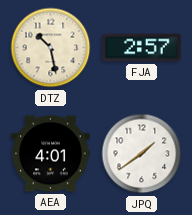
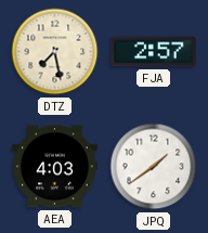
DTZ: 10:28 -> 7:28
AEA: 4:01 -> 4:03
